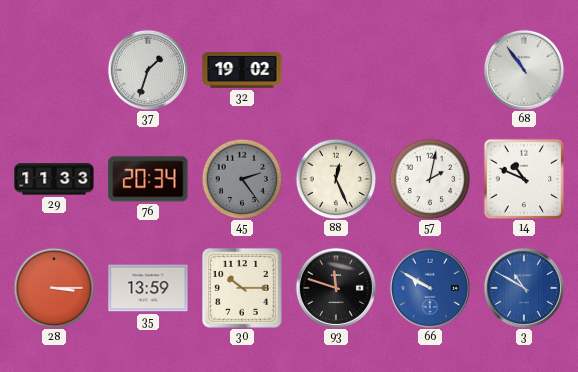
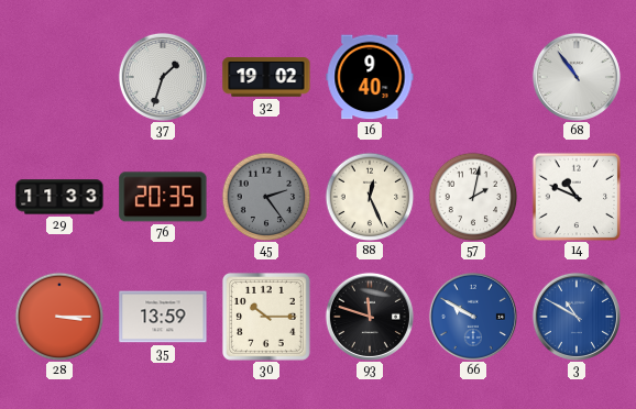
16: none -> 9:40
76: 20:34 -> 20:35
